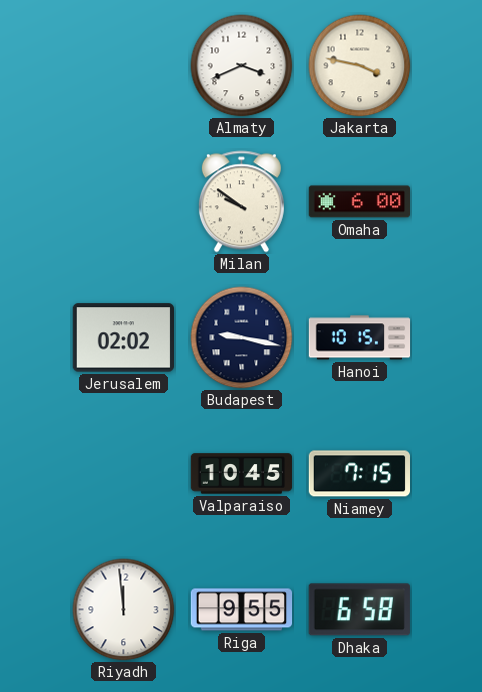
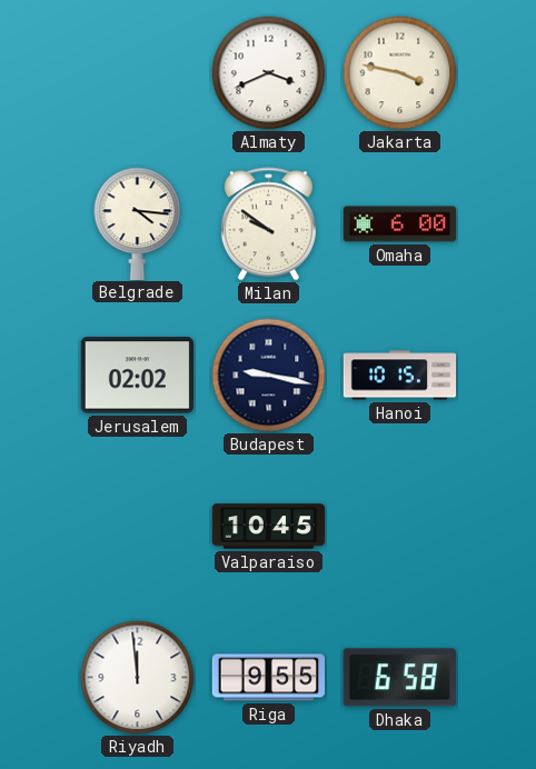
Belgrade: none -> 4:16
Niamey: 7:15 -> none
